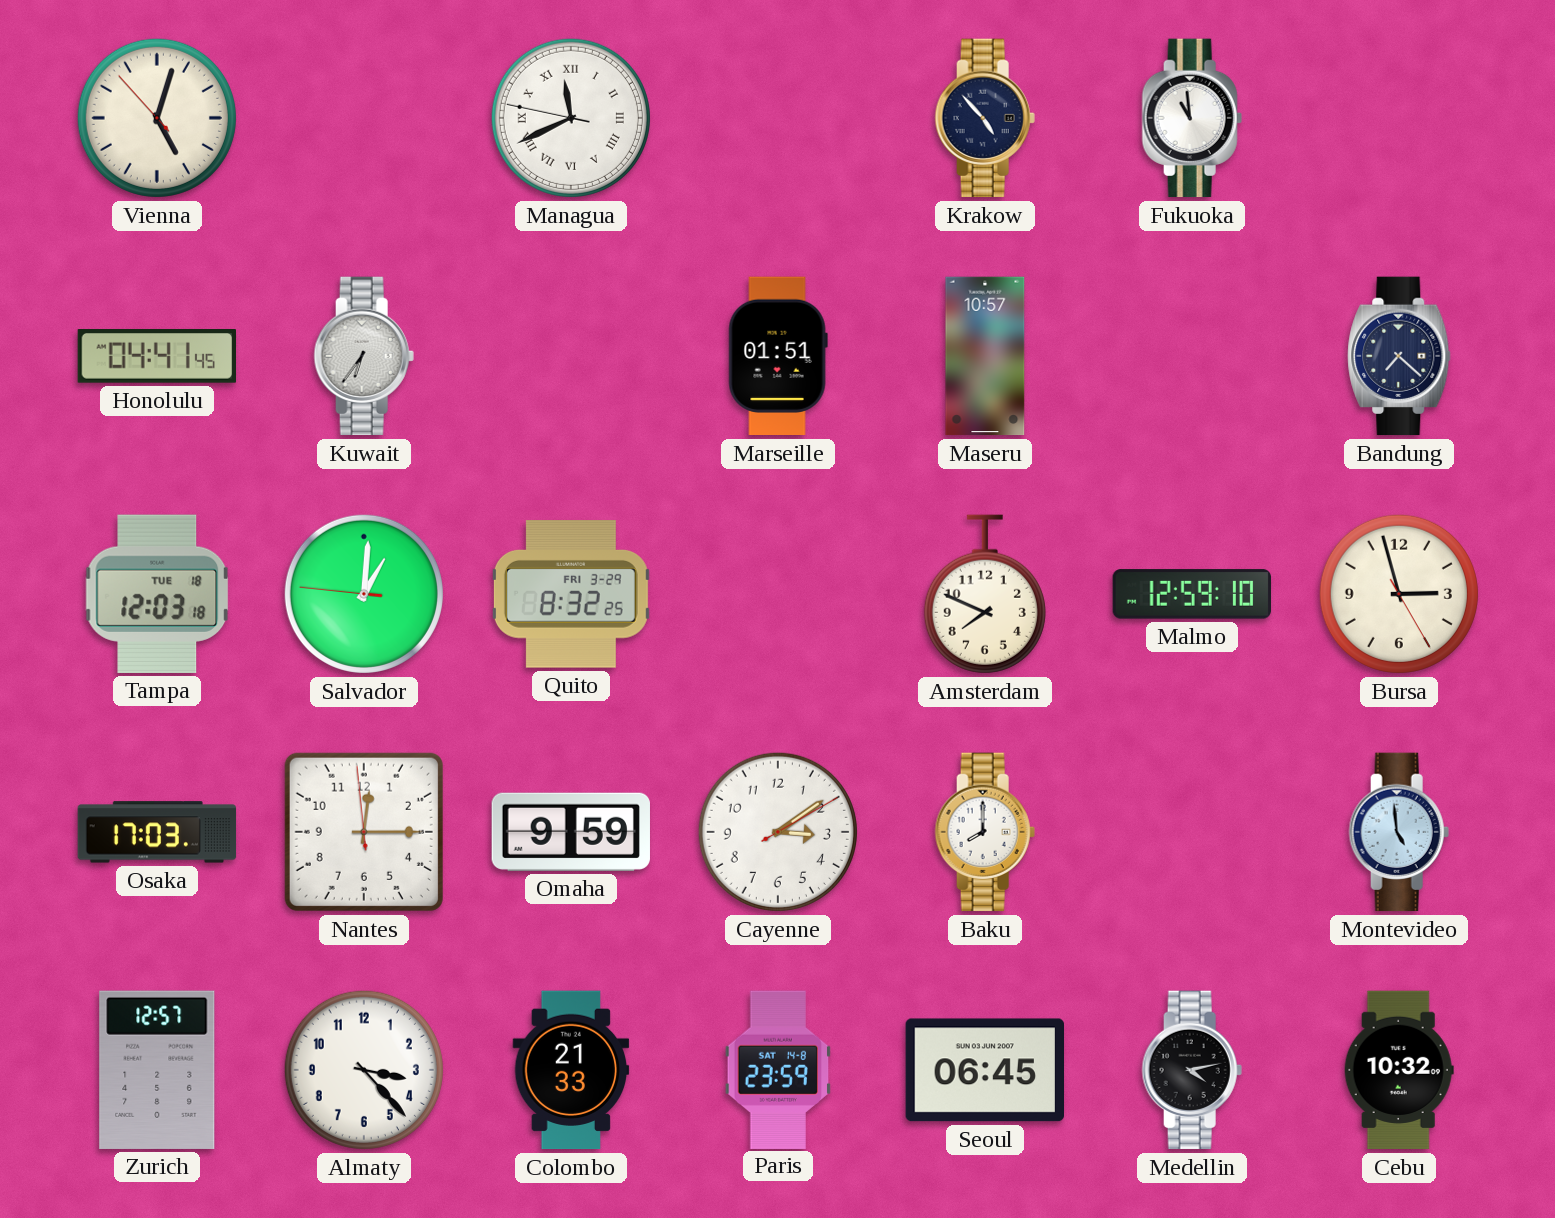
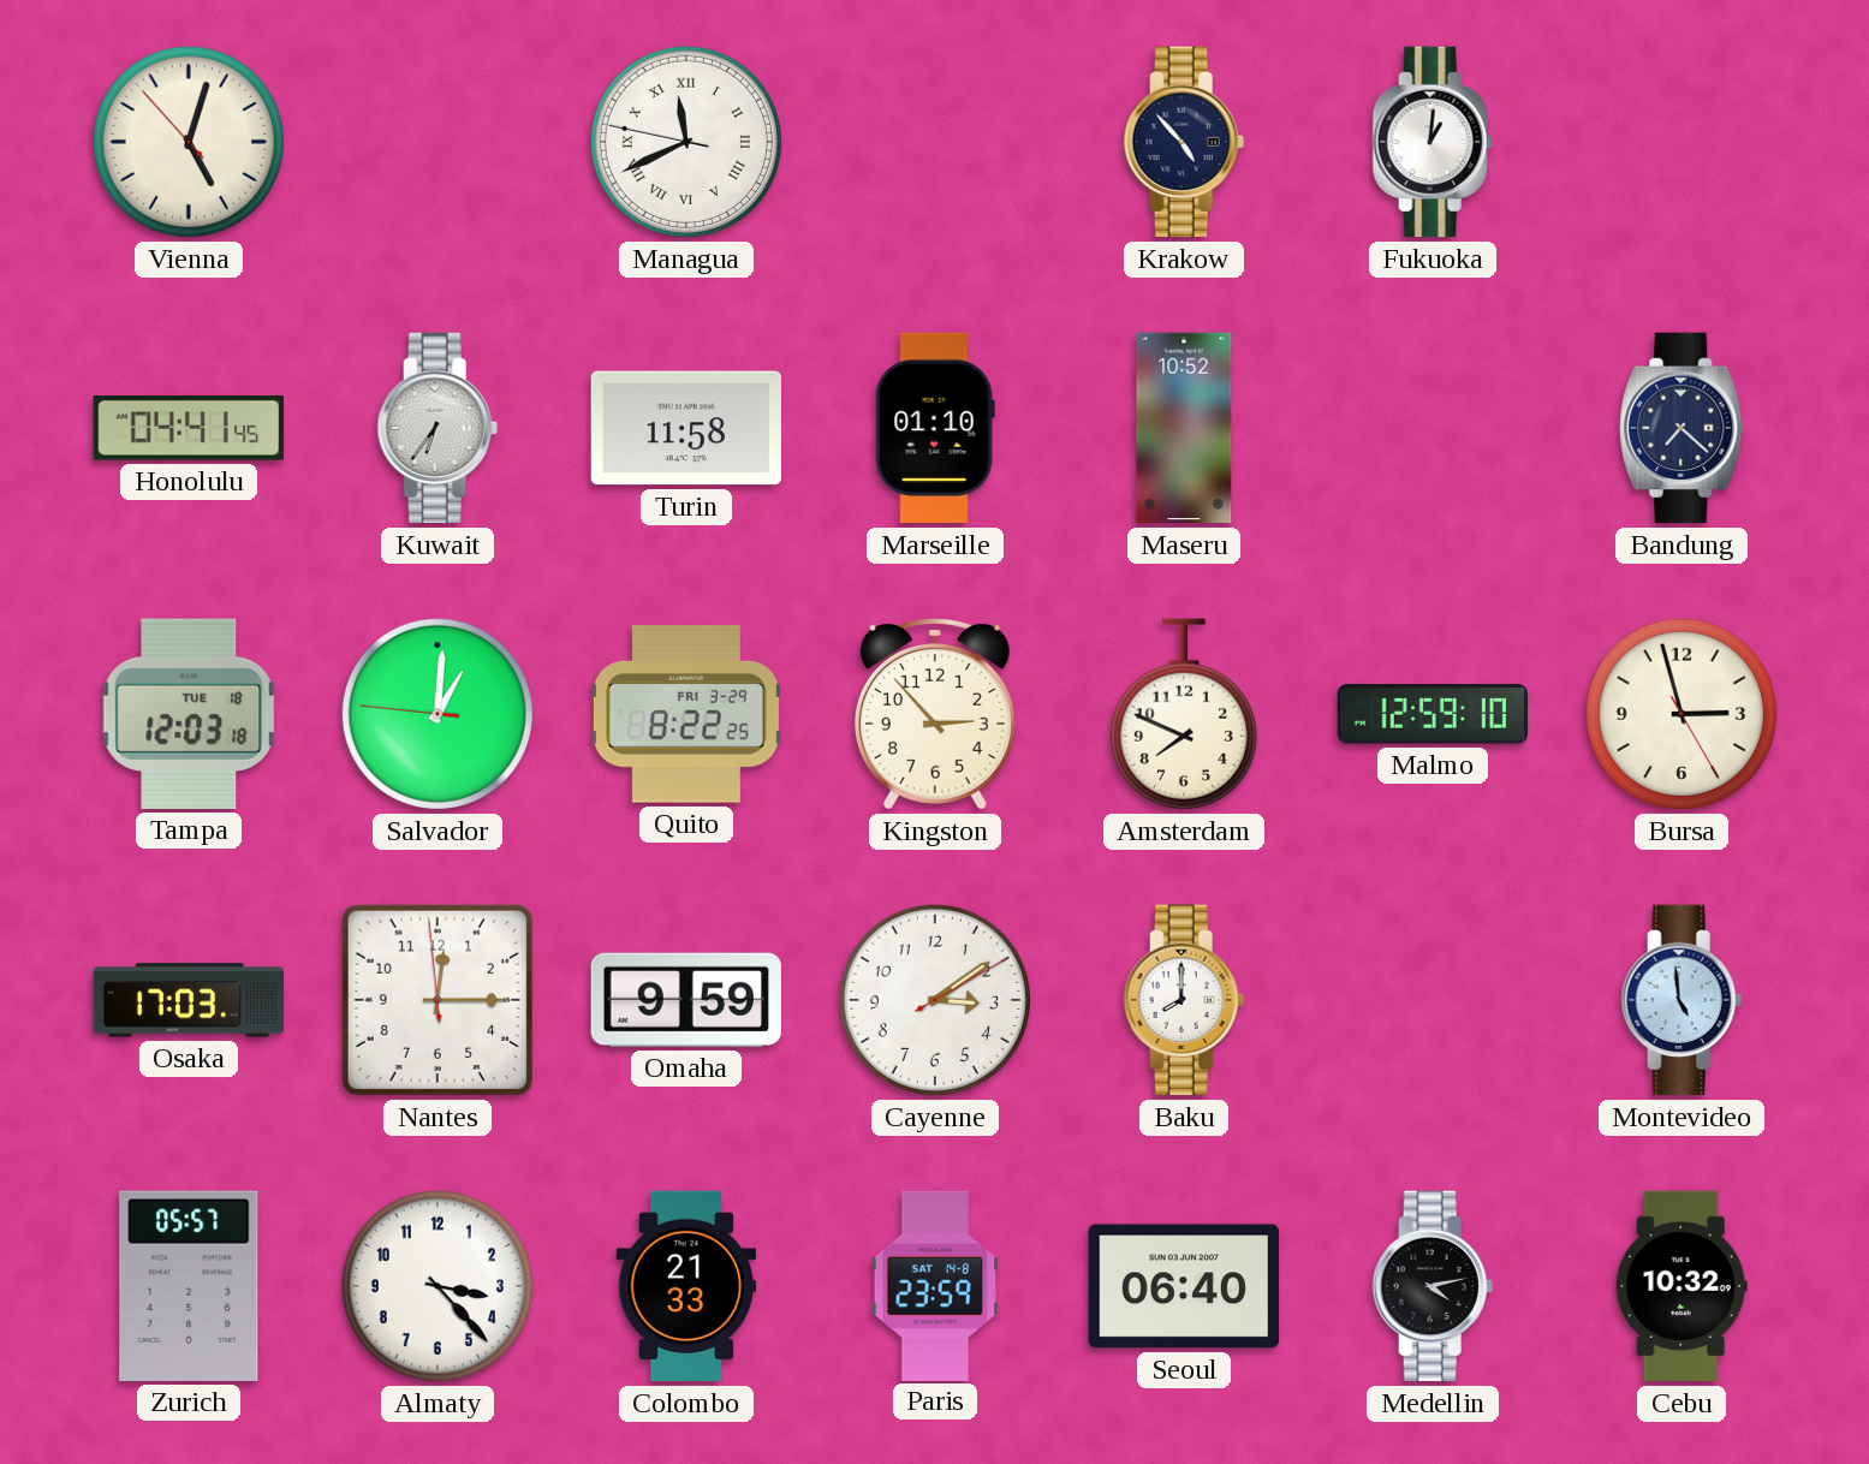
Fukuoka: 10:59 -> 1:01
Turin: none -> 11:58
Marseille: 01:51 -> 01:10
Maseru: 10:57 -> 10:52
Quito: 8:32 -> 8:22
Kingston: none -> 2:53
Zurich: 12:57 -> 05:57
Seoul: 06:45 -> 06:40
